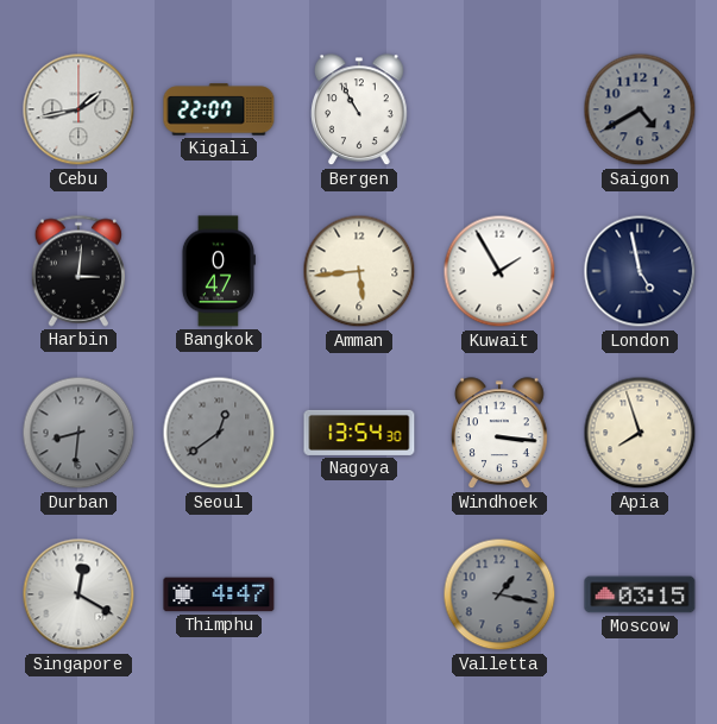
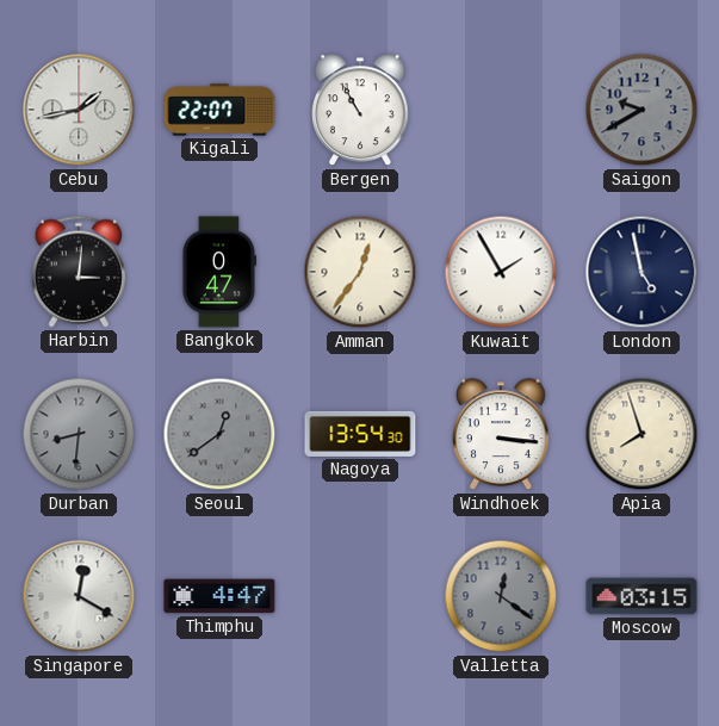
Saigon: 4:40 -> 9:40
Amman: 5:44 -> 12:36
Valletta: 1:17 -> 12:21
